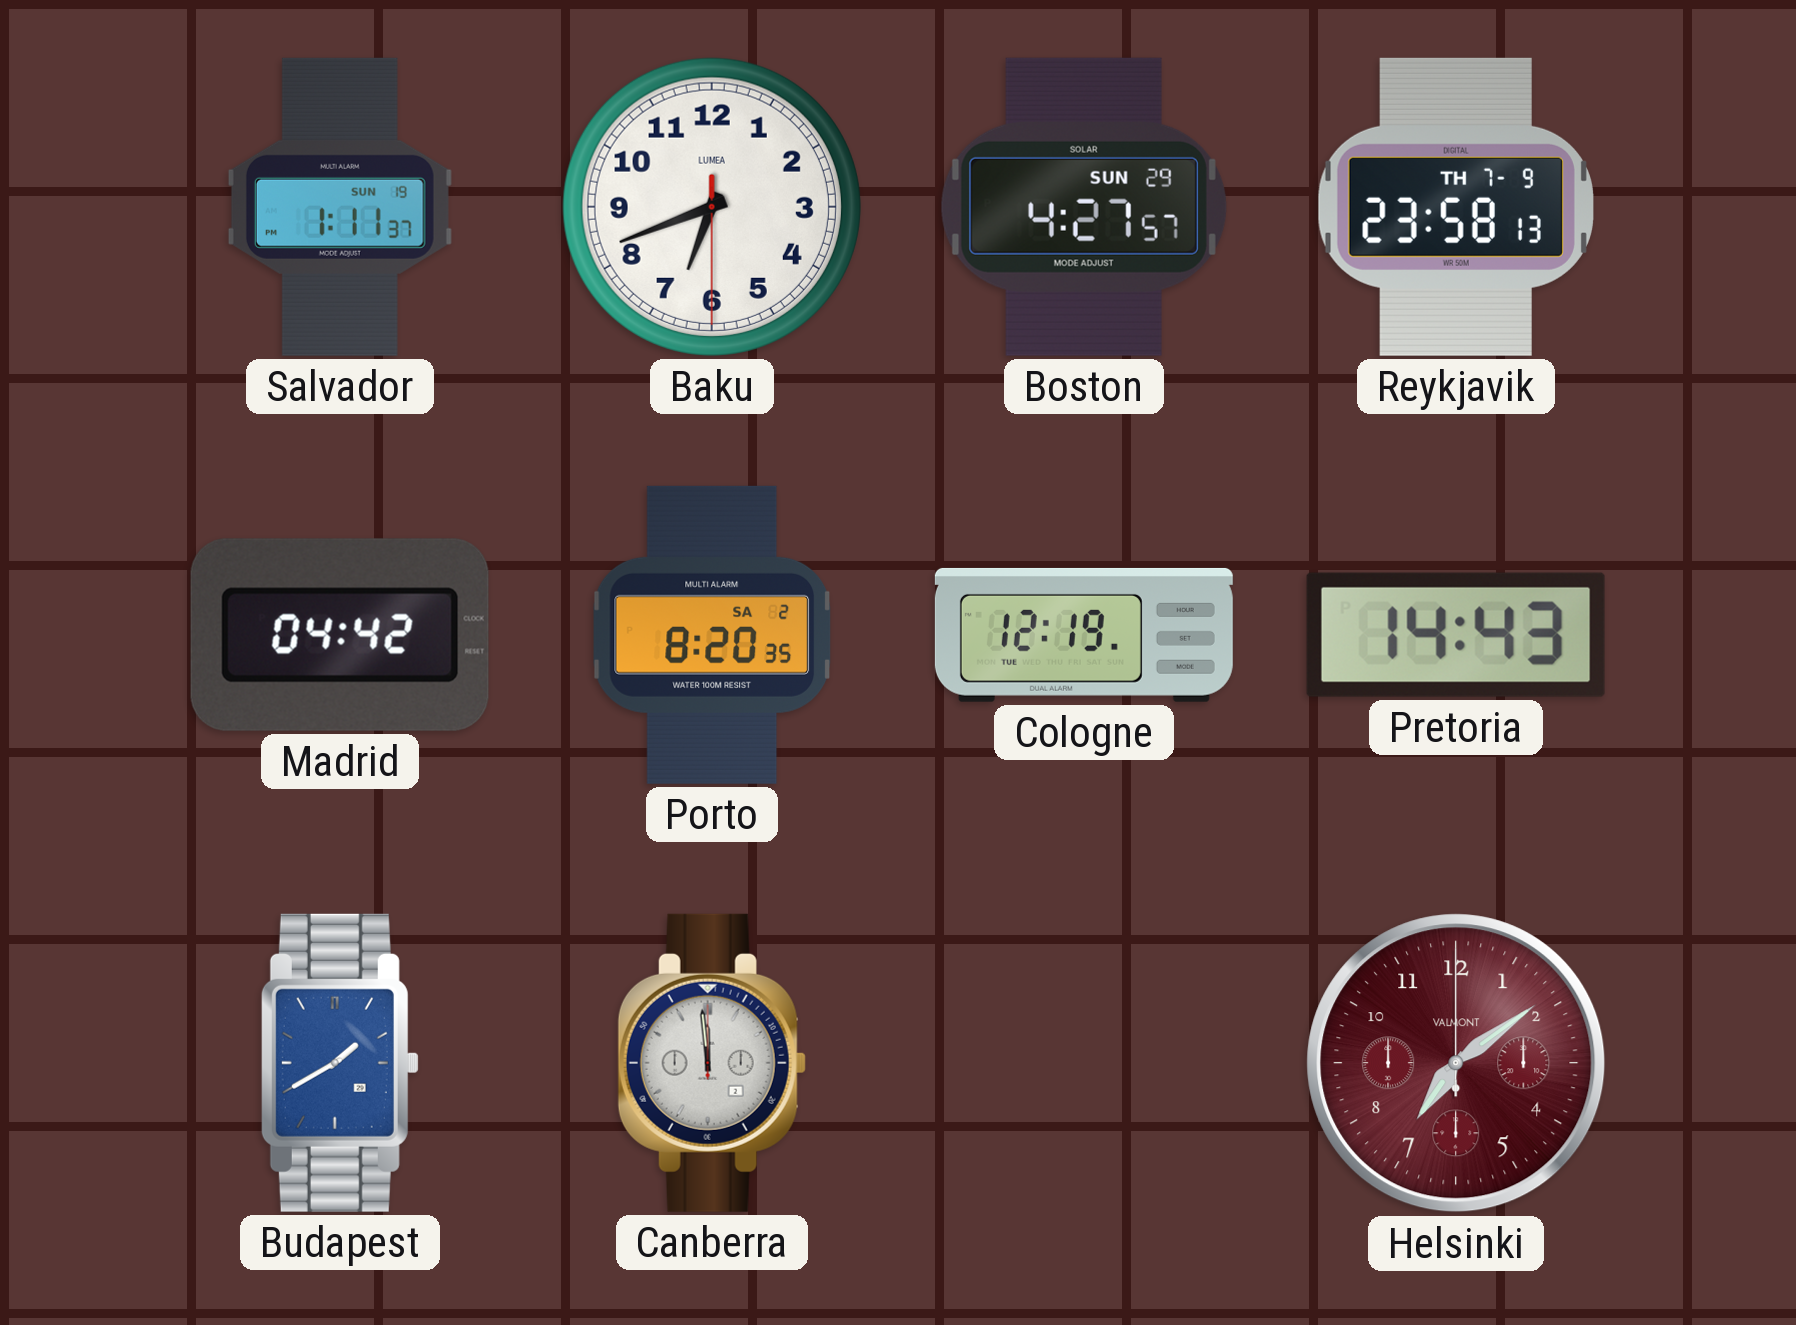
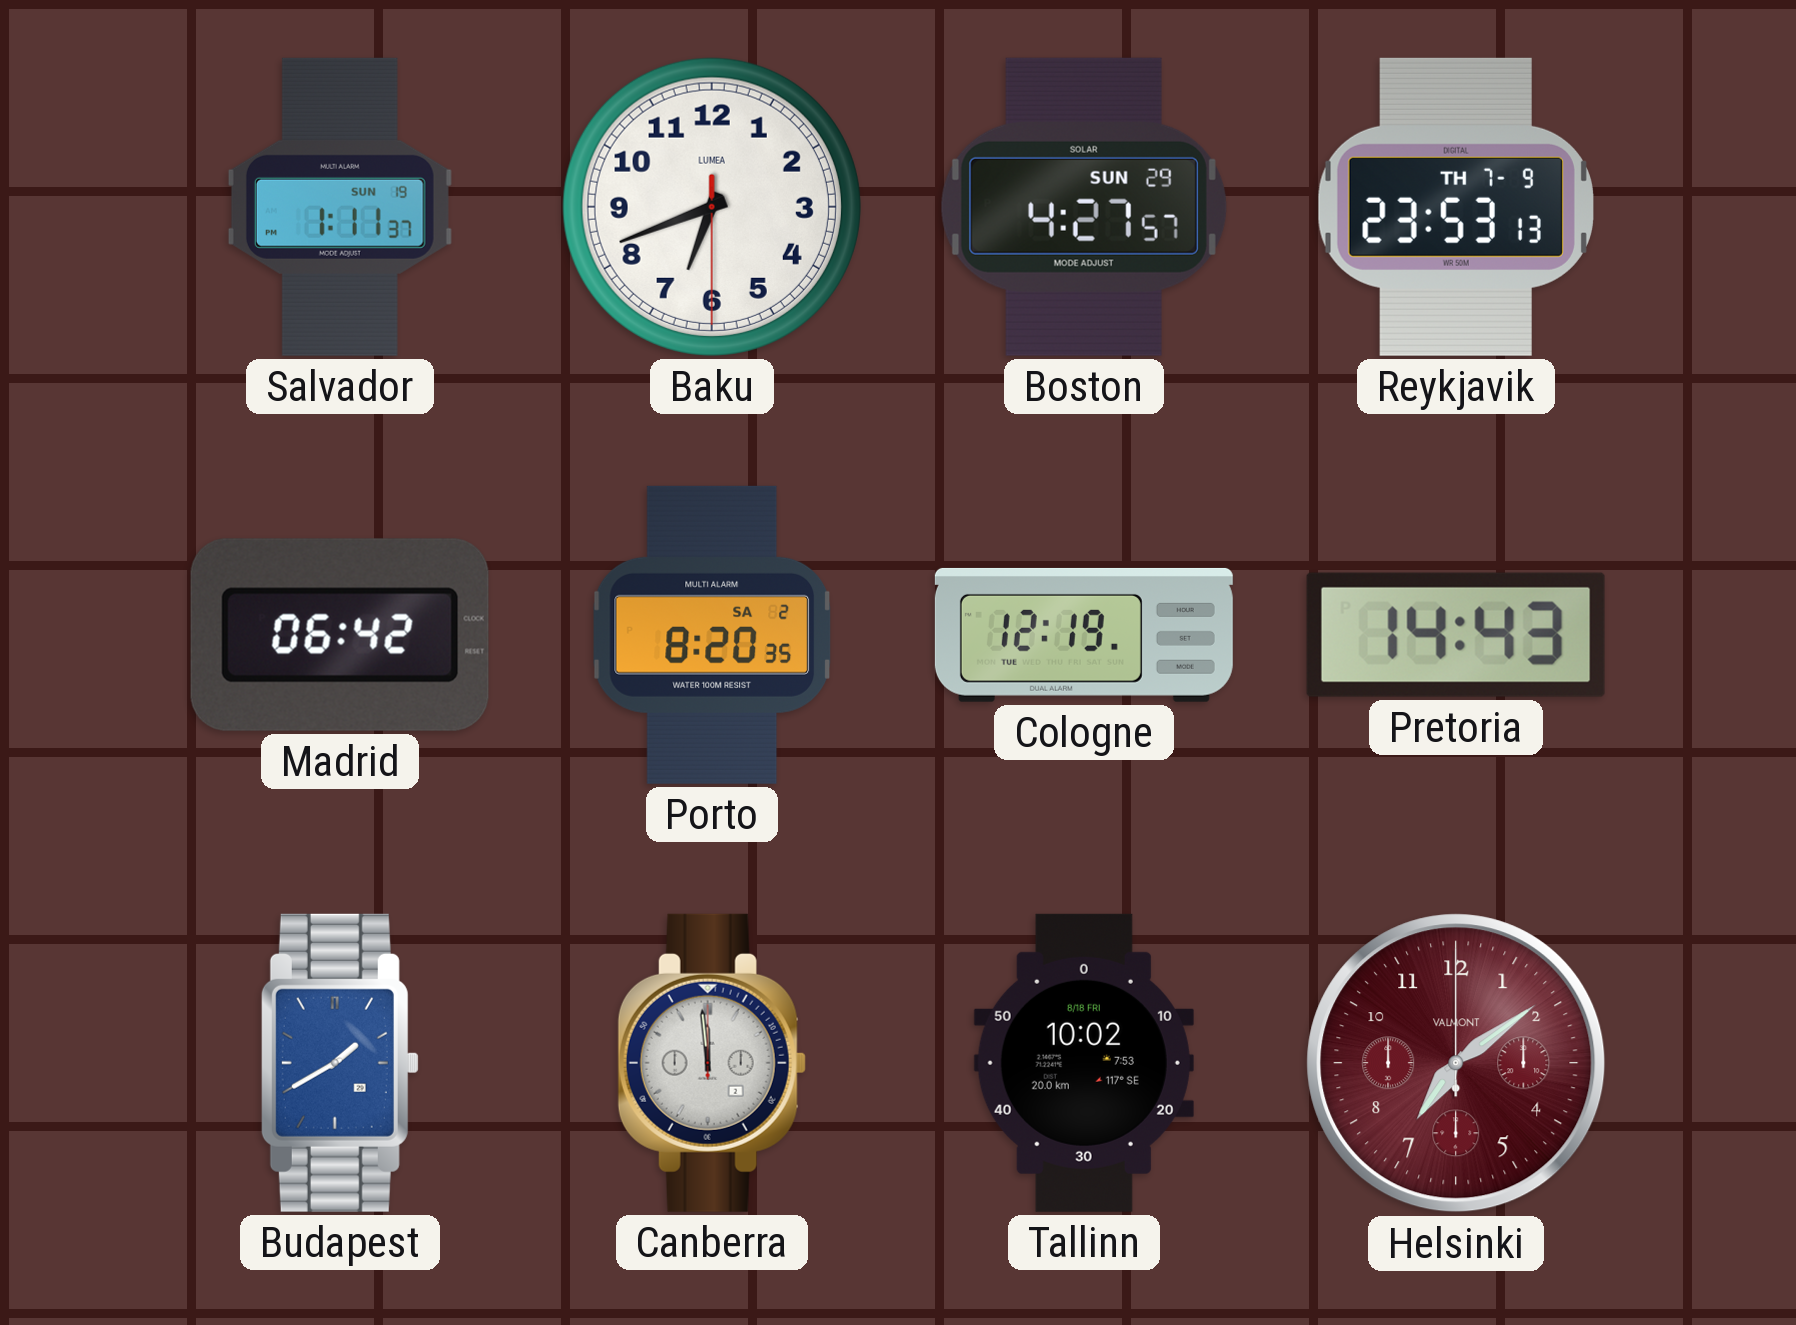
Reykjavik: 23:58 -> 23:53
Madrid: 04:42 -> 06:42
Tallinn: none -> 10:02
